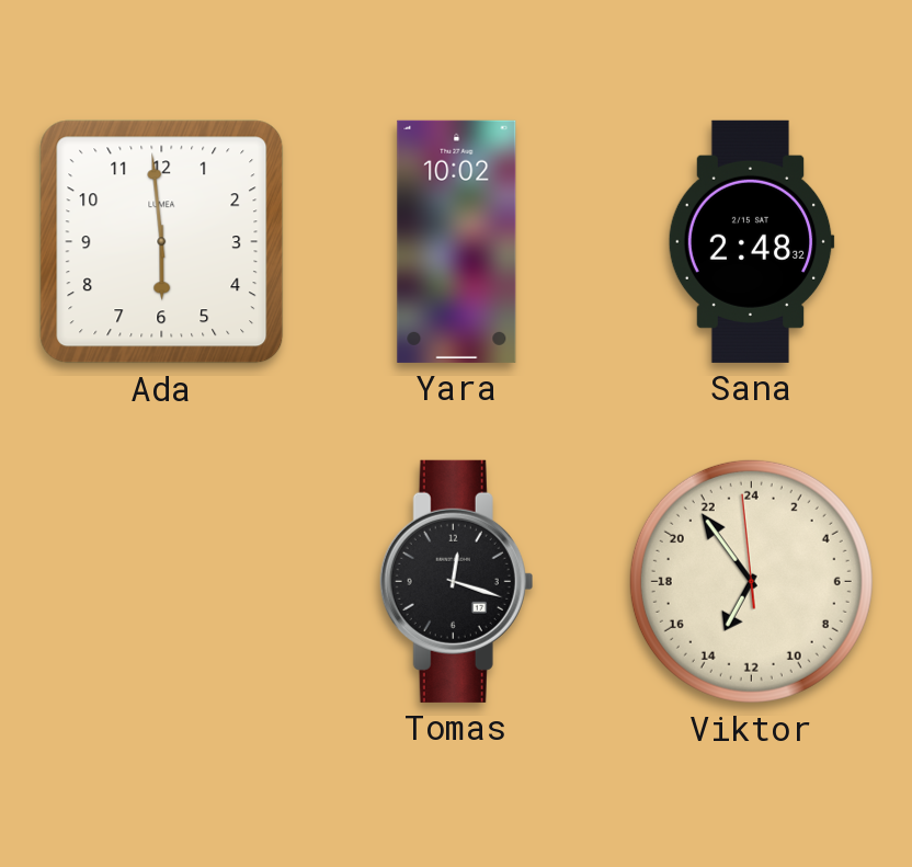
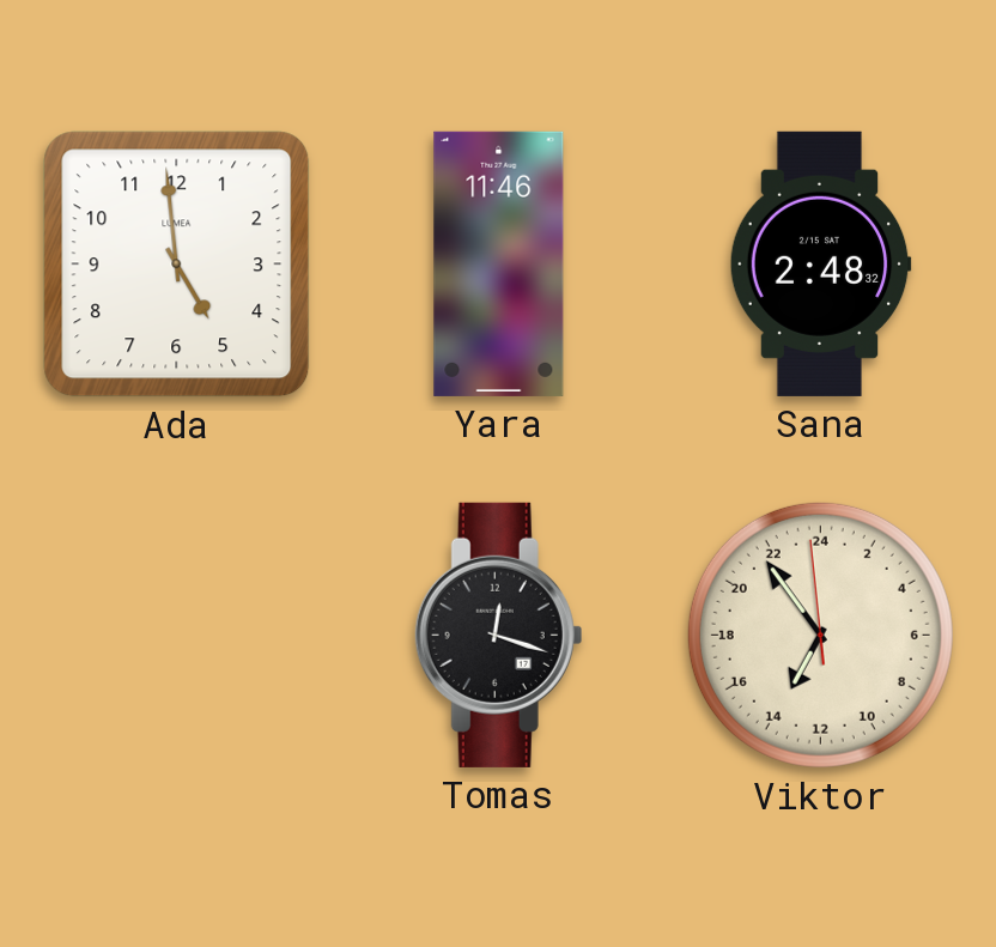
Ada: 5:59 -> 4:59
Yara: 10:02 -> 11:46
